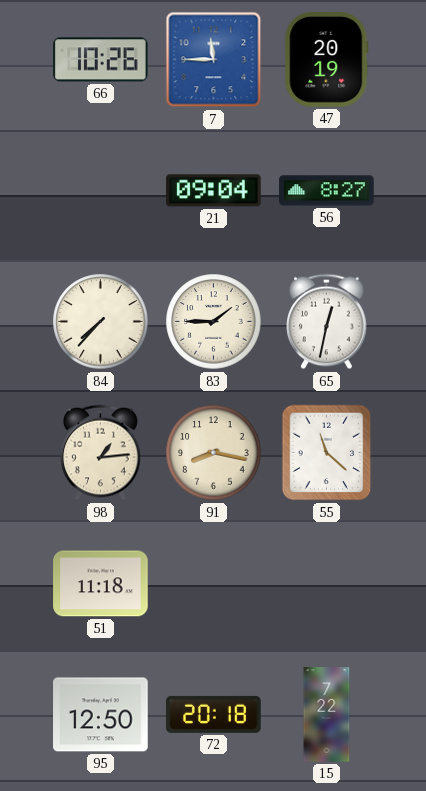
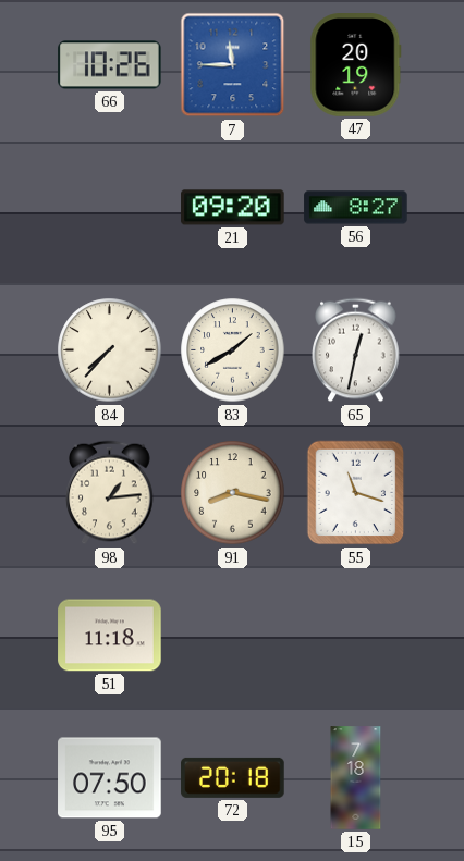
21: 09:04 -> 09:20
83: 1:45 -> 1:40
55: 11:22 -> 11:18
95: 12:50 -> 07:50
15: 7:22 -> 7:18
